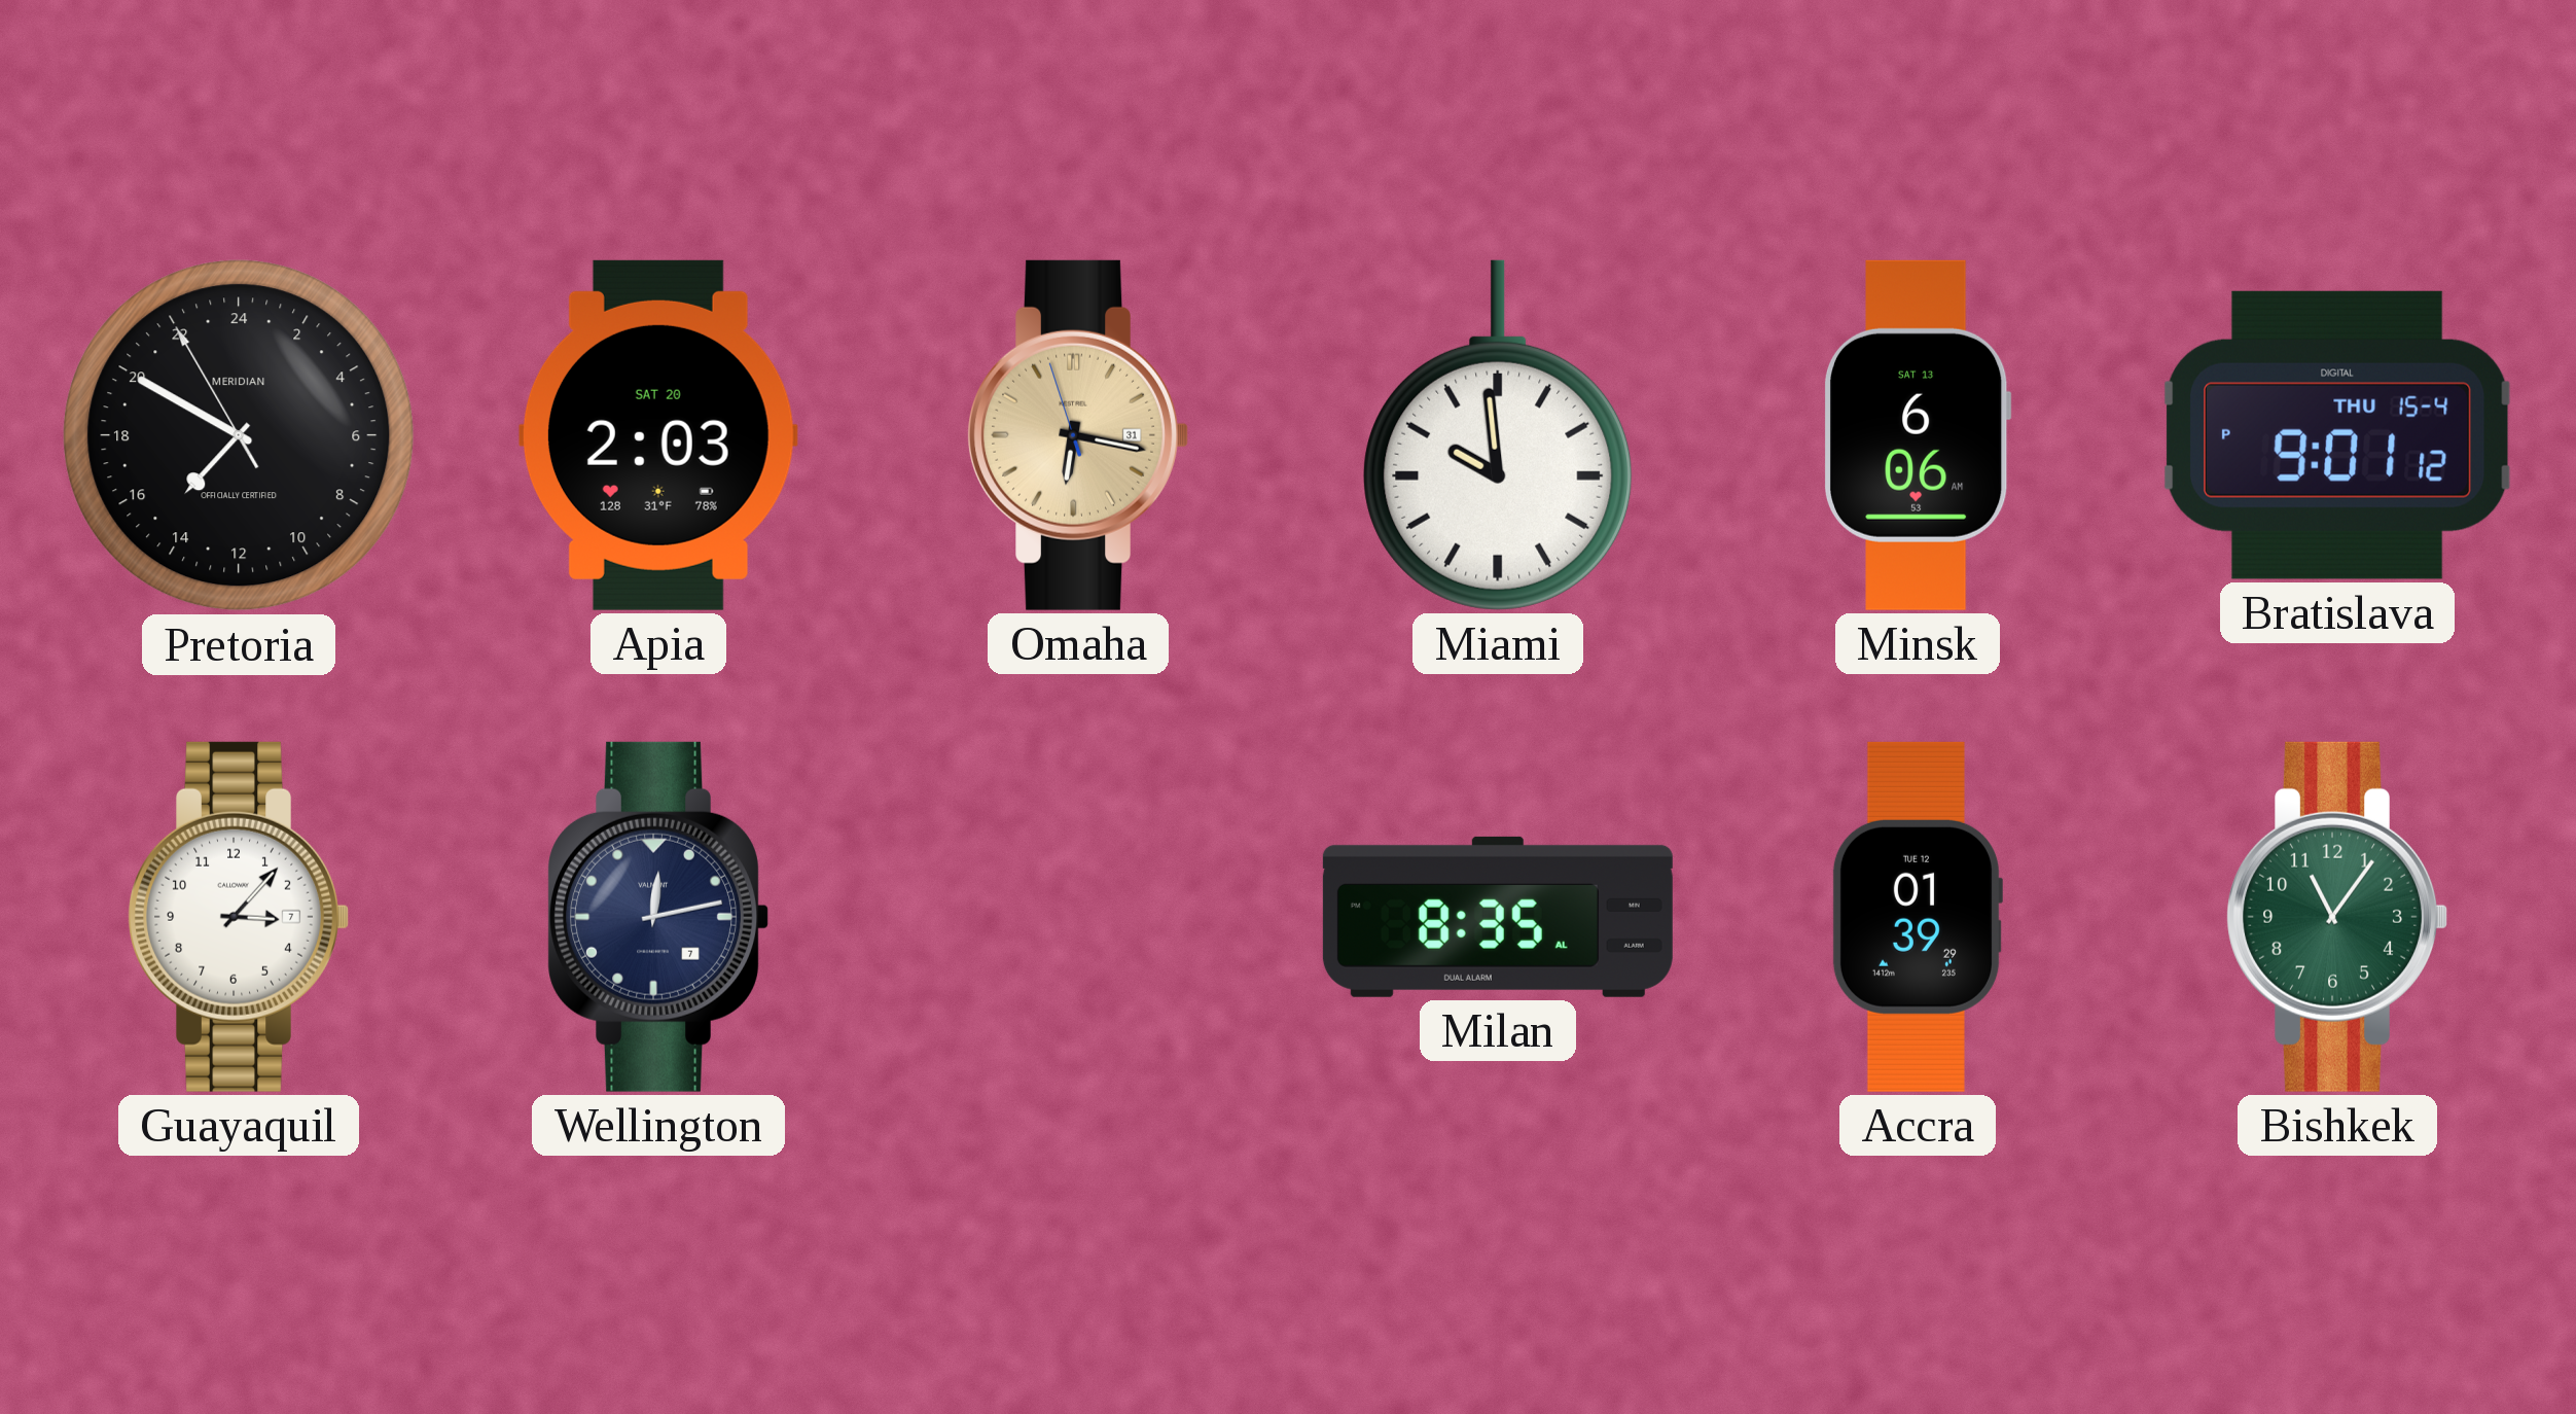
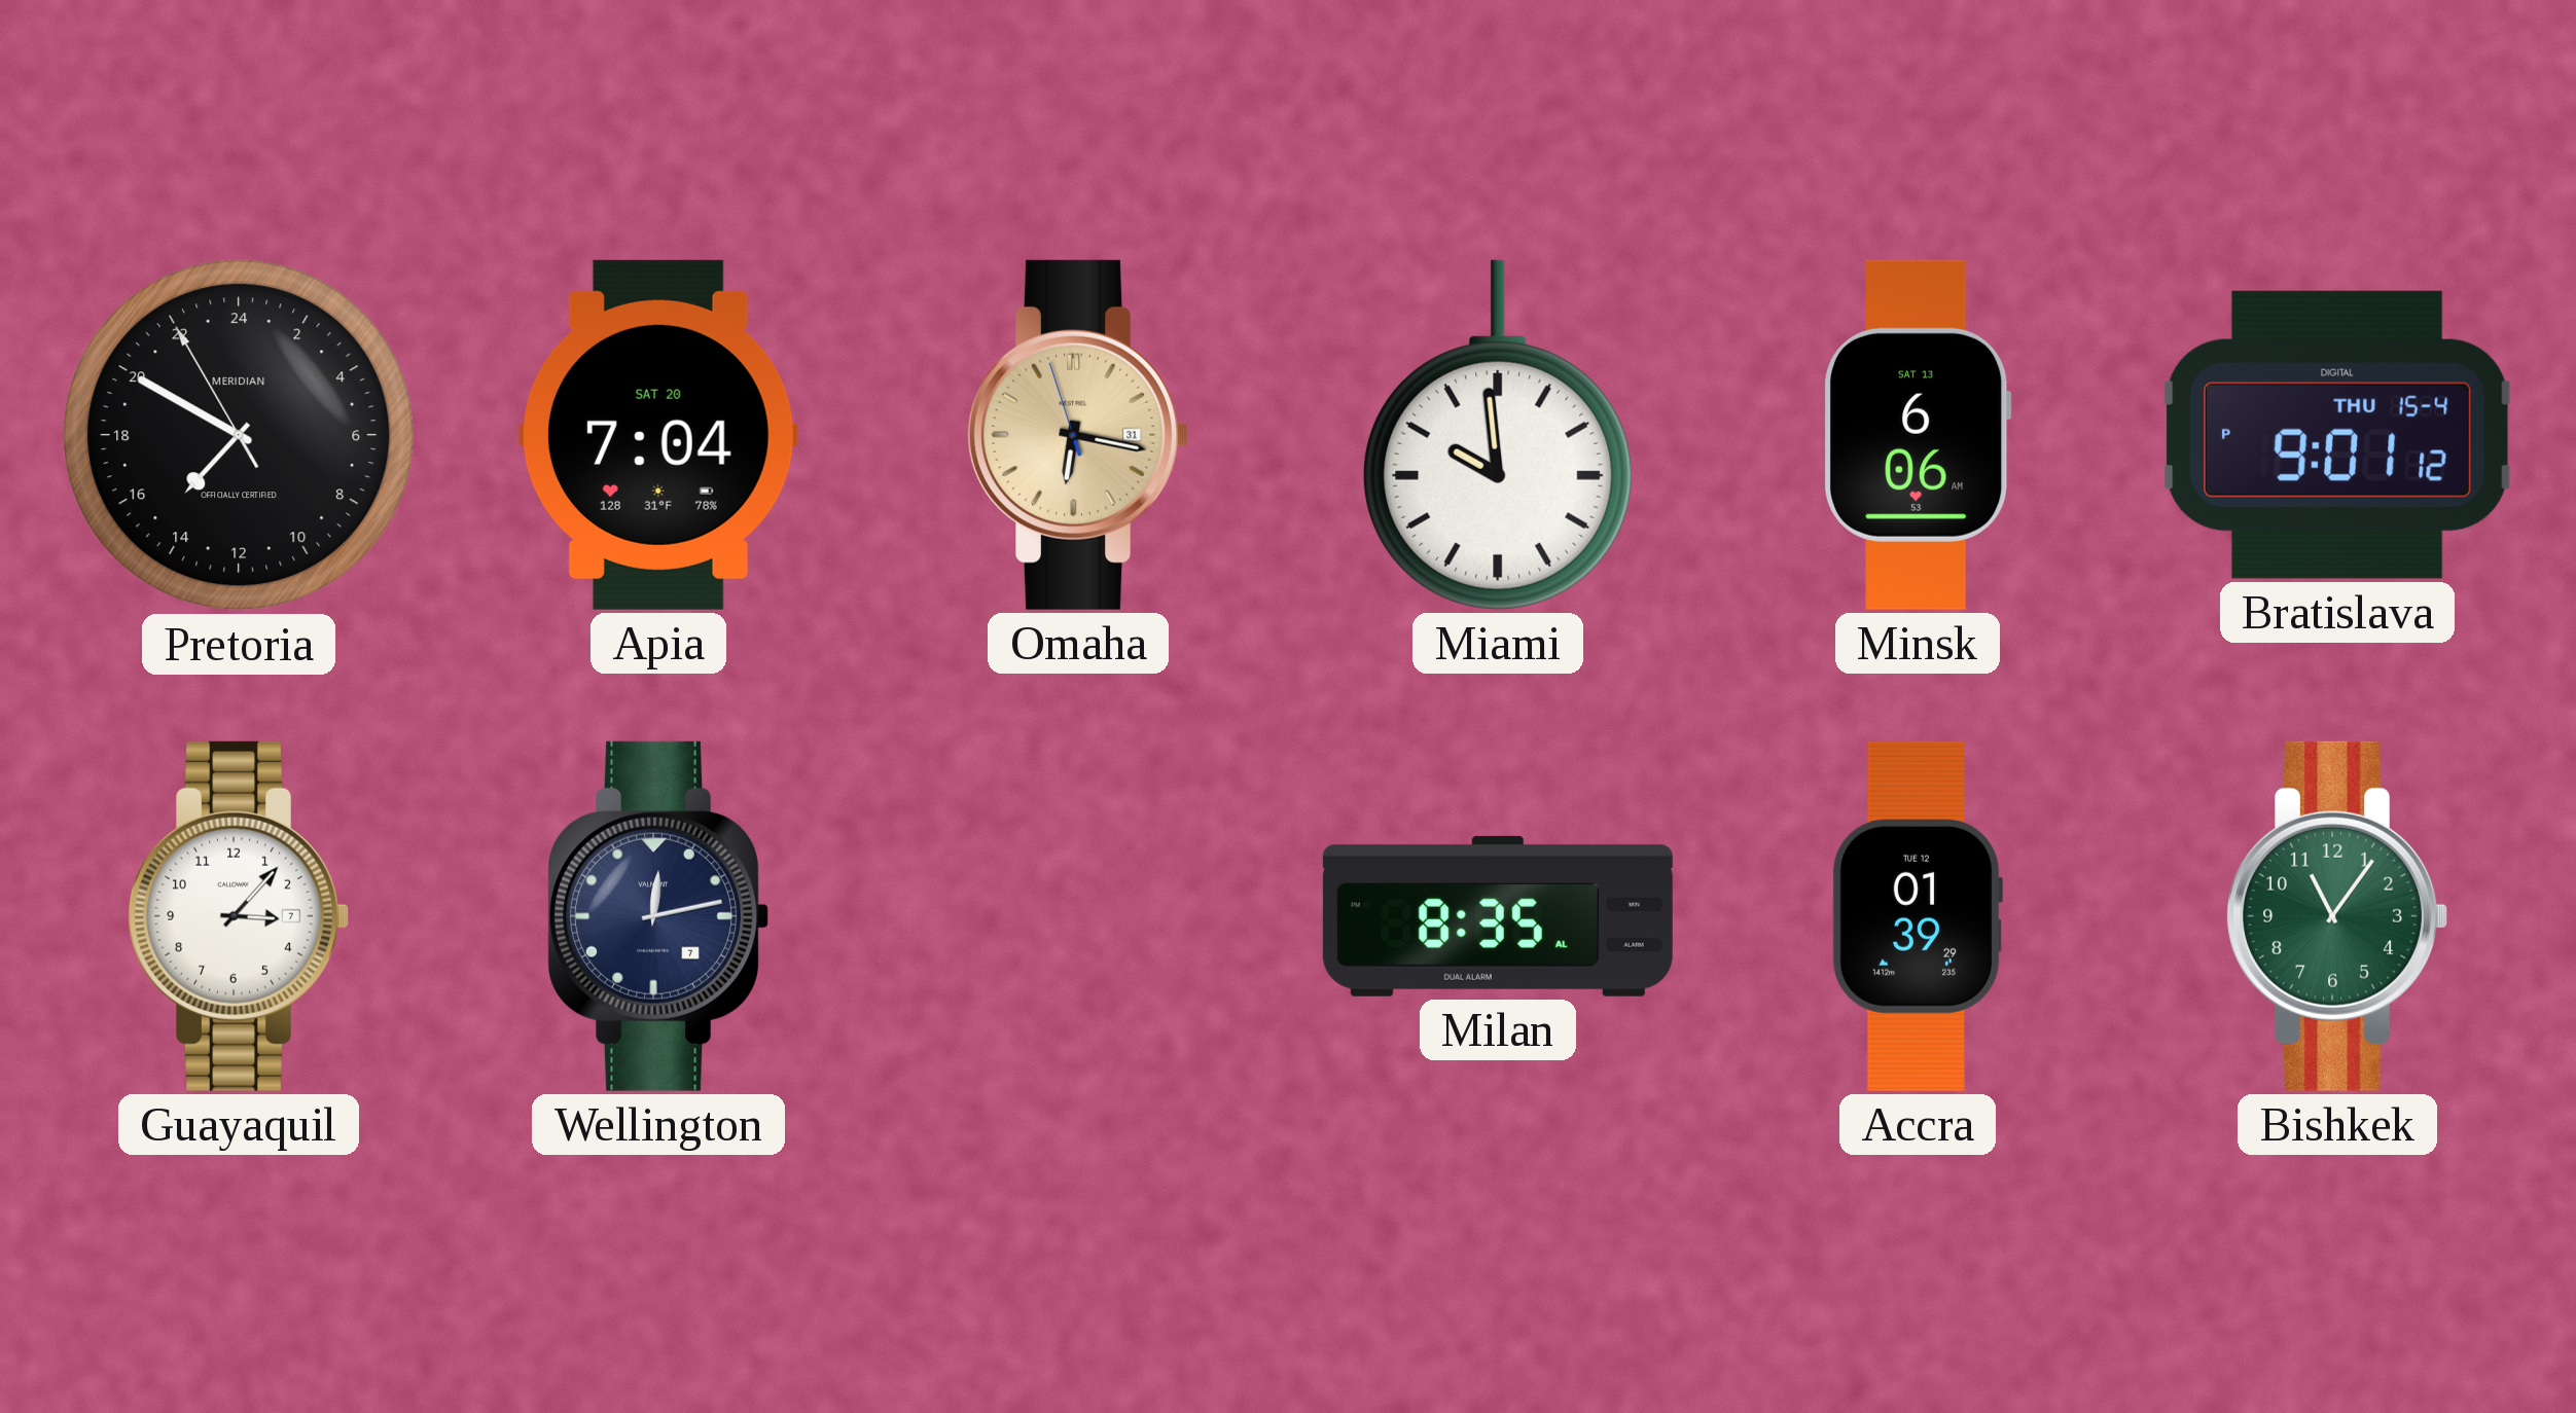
Apia: 2:03 -> 7:04
